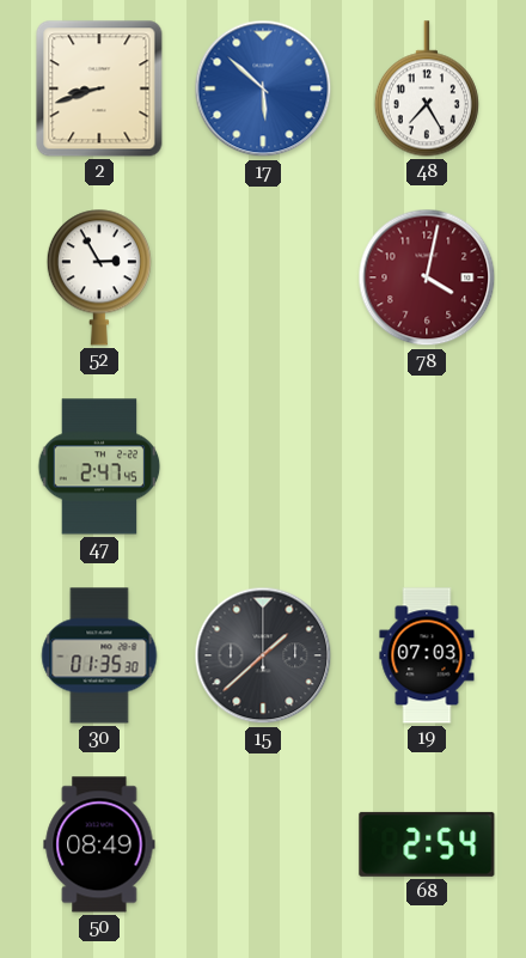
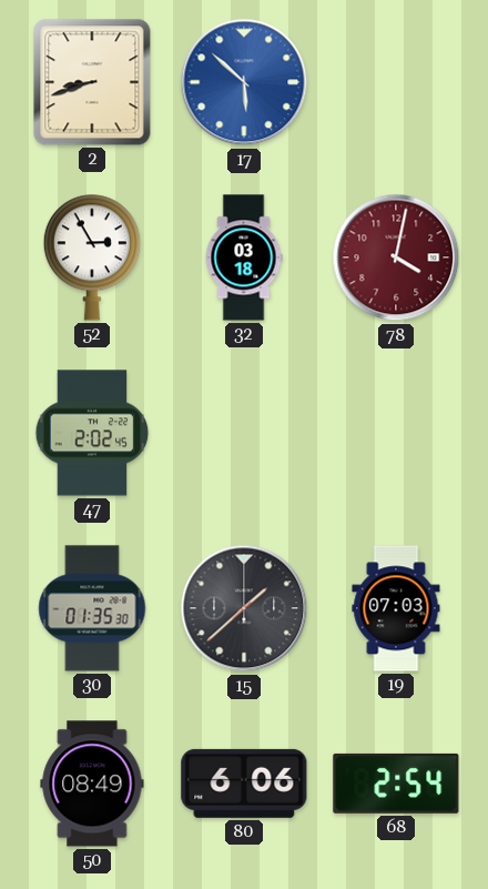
48: 7:25 -> none
32: none -> 03:18
47: 2:47 -> 2:02
80: none -> 6:06
